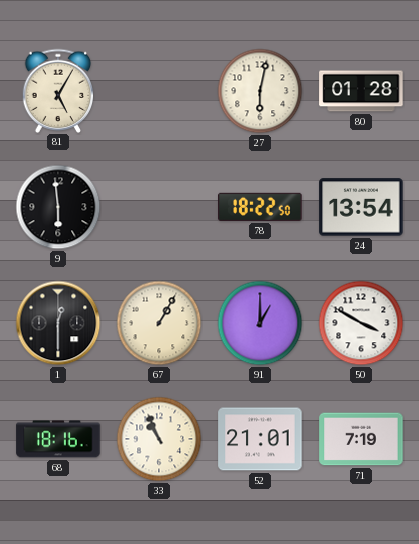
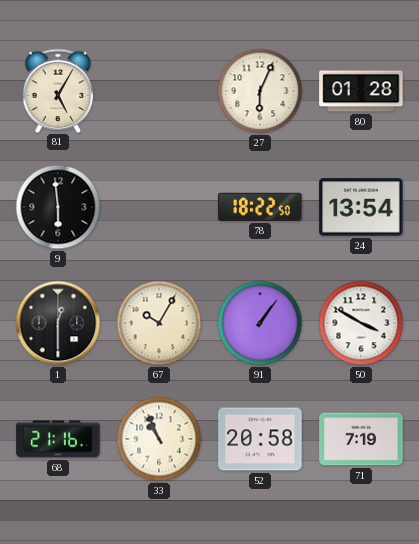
27: 6:02 -> 6:04
67: 1:05 -> 10:05
91: 1:00 -> 1:06
68: 18:16 -> 21:16
52: 21:01 -> 20:58
